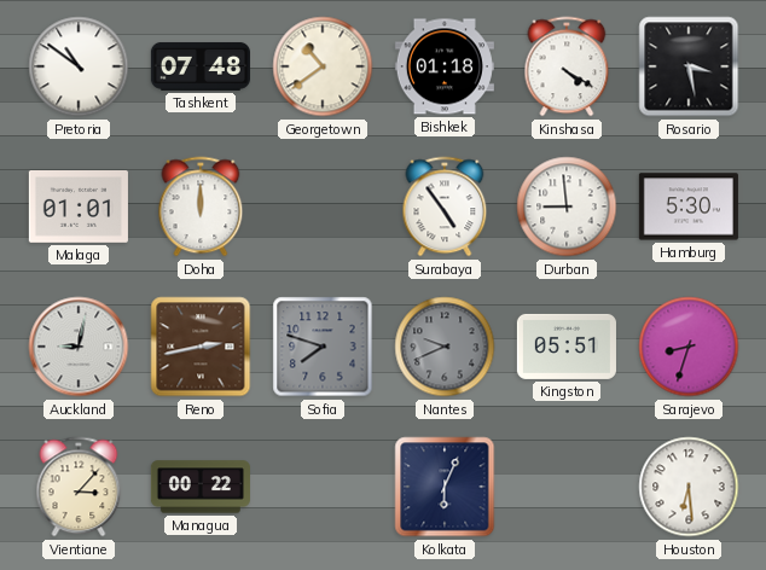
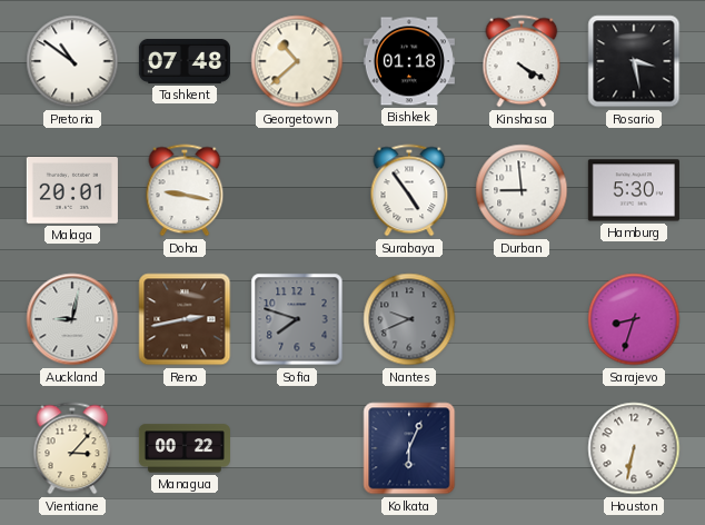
Georgetown: 10:39 -> 10:38
Malaga: 01:01 -> 20:01
Doha: 12:00 -> 9:17
Kingston: 05:51 -> none
Houston: 6:29 -> 6:32
